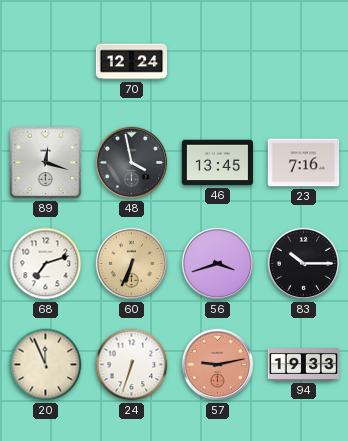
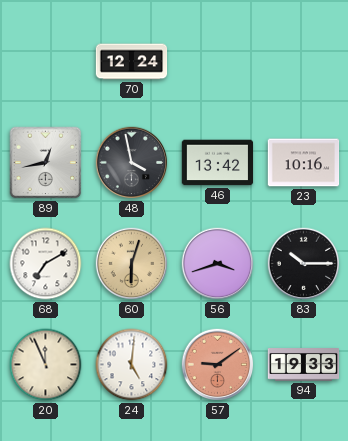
89: 12:18 -> 12:43
46: 13:45 -> 13:42
23: 7:16 -> 10:16
68: 7:12 -> 7:10
60: 6:34 -> 6:03
24: 6:33 -> 5:01
57: 9:13 -> 9:09
